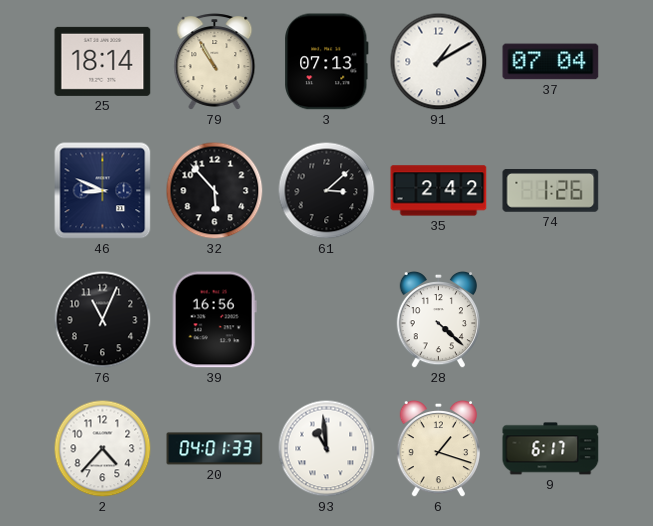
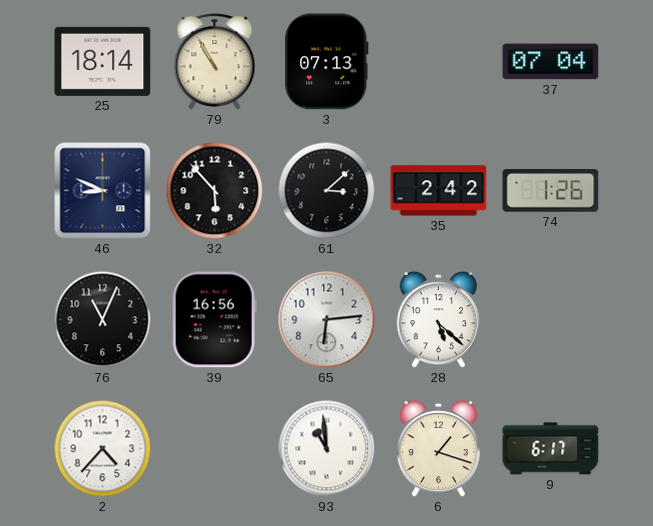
91: 1:10 -> none
65: none -> 6:14
28: 4:22 -> 5:22
20: 04:01 -> none
